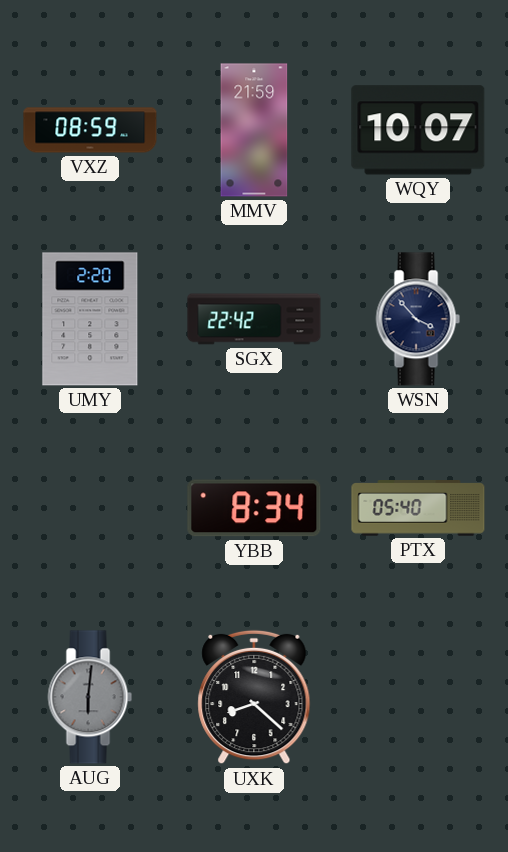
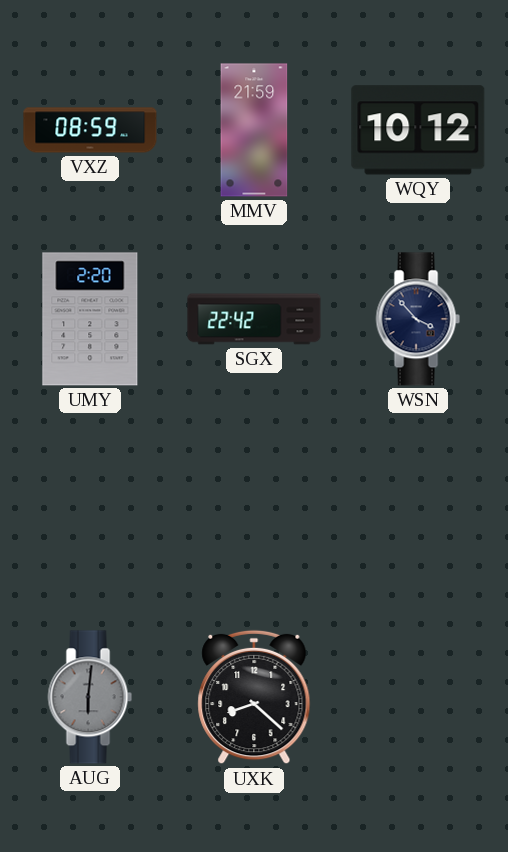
WQY: 10:07 -> 10:12
YBB: 8:34 -> none
PTX: 05:40 -> none
